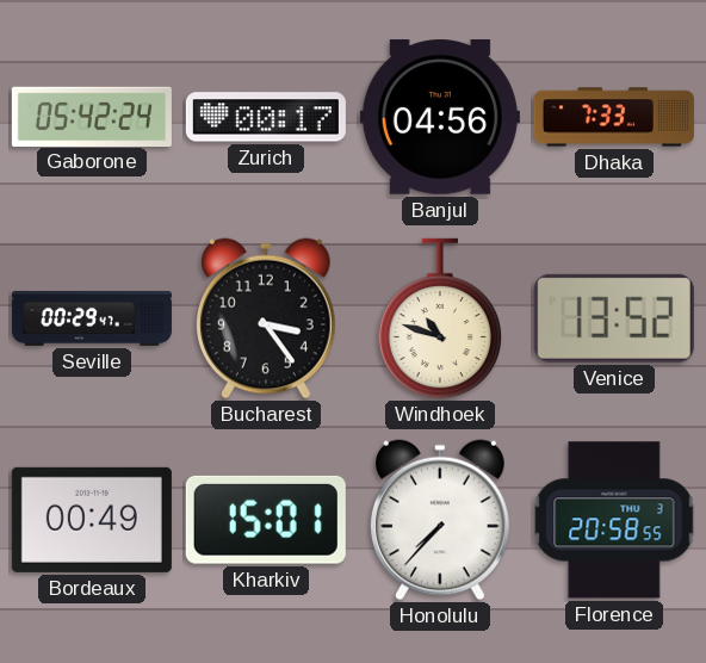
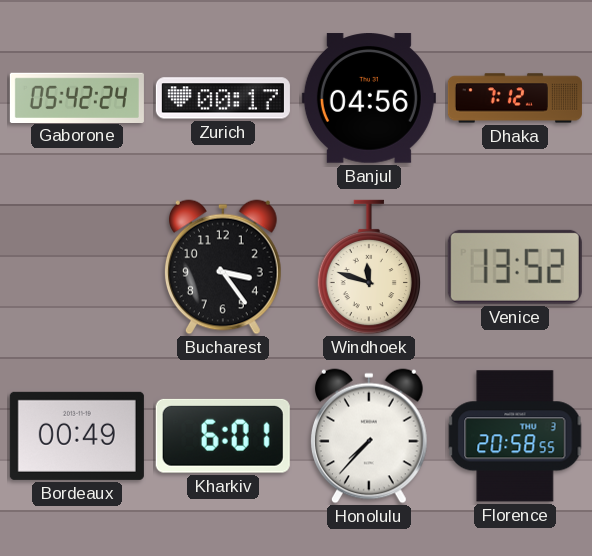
Dhaka: 7:33 -> 7:12
Seville: 00:29 -> none
Windhoek: 10:48 -> 11:48
Kharkiv: 15:01 -> 6:01
